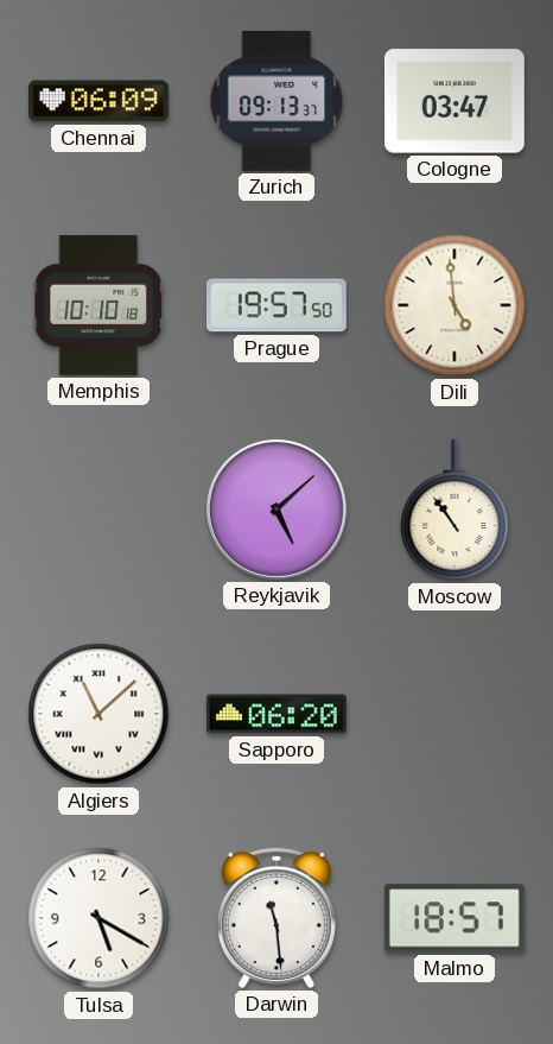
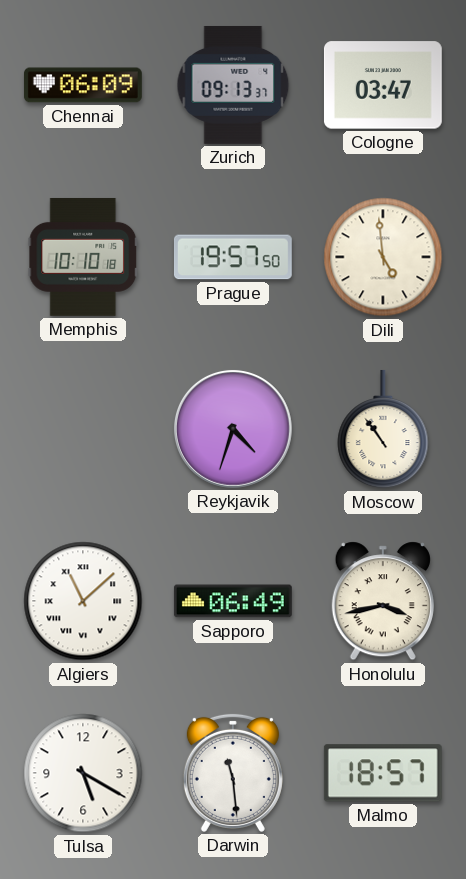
Reykjavik: 5:08 -> 4:33
Sapporo: 06:20 -> 06:49
Honolulu: none -> 3:43
